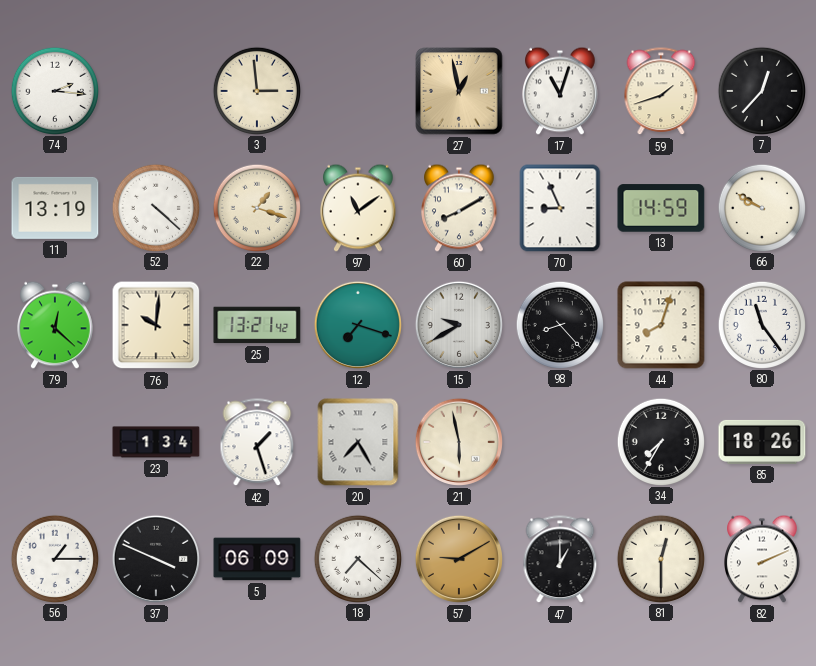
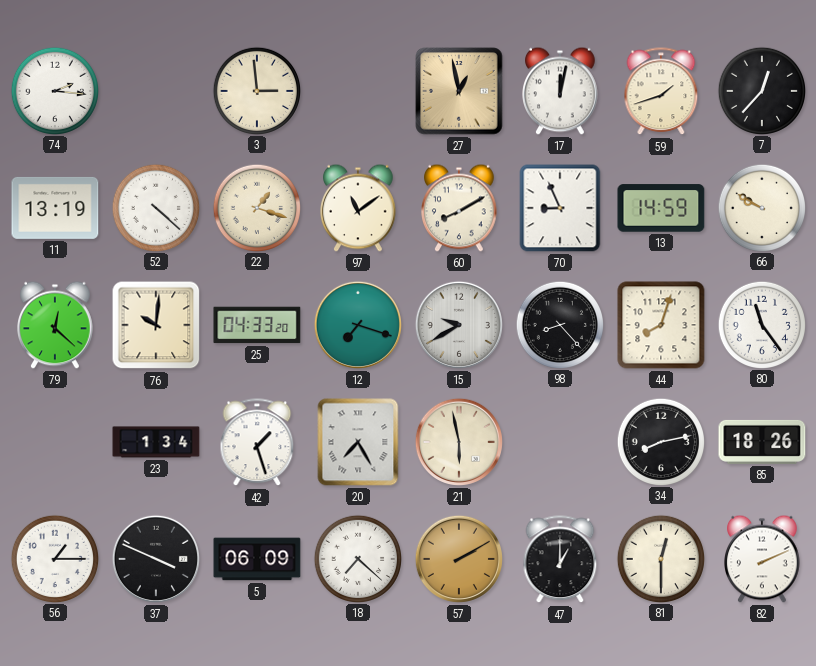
17: 11:03 -> 12:02
25: 13:21 -> 04:33
34: 7:35 -> 8:13
57: 9:10 -> 2:10
